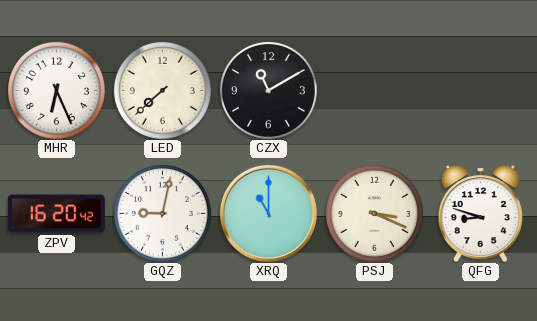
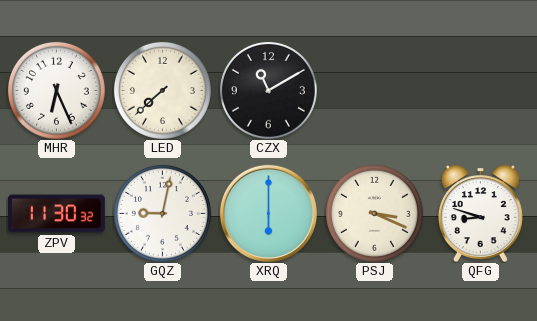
ZPV: 16:20 -> 11:30
XRQ: 11:00 -> 6:00
